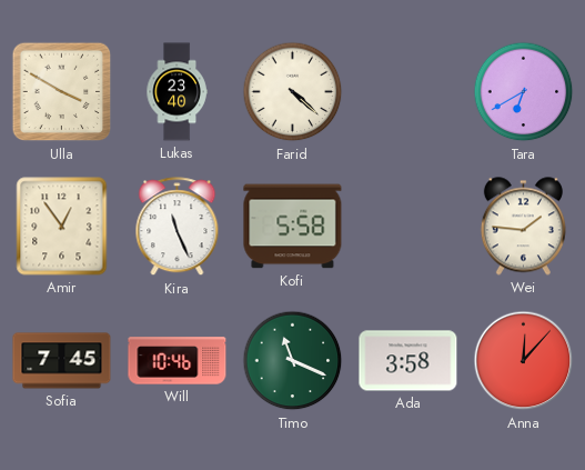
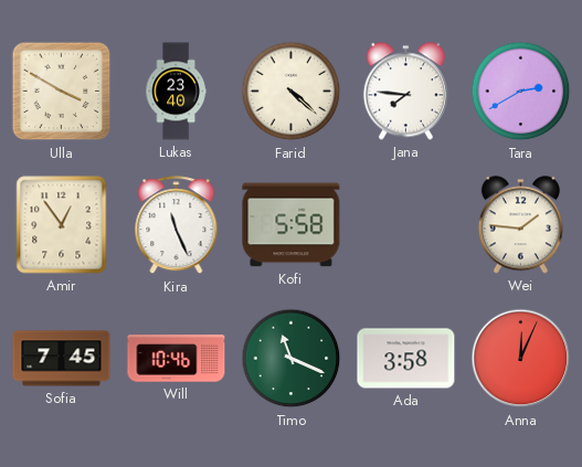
Jana: none -> 7:46
Tara: 6:40 -> 2:40
Anna: 12:07 -> 12:04
